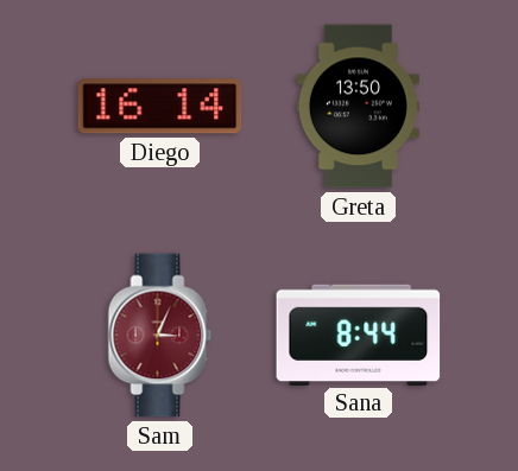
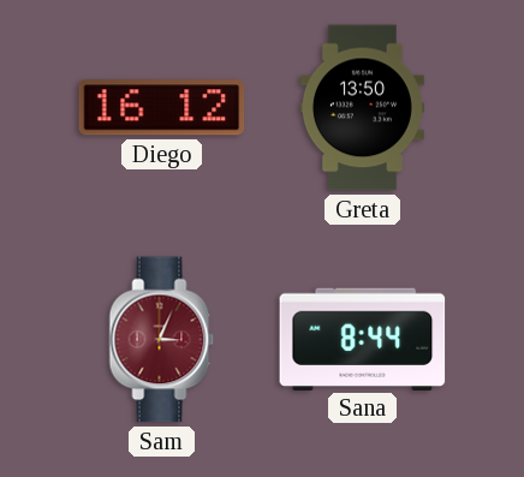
Diego: 16:14 -> 16:12
